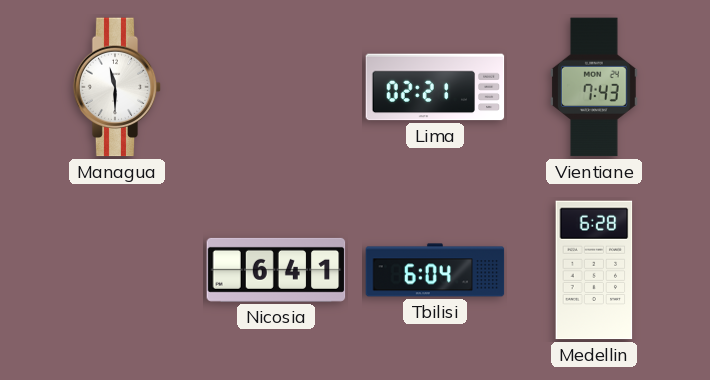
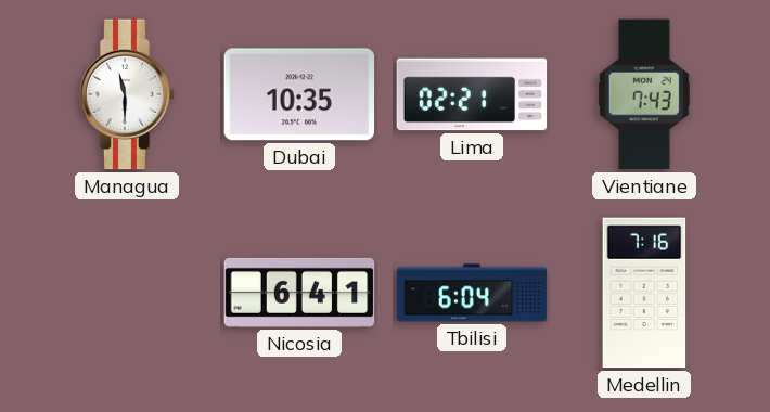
Dubai: none -> 10:35
Medellin: 6:28 -> 7:16
